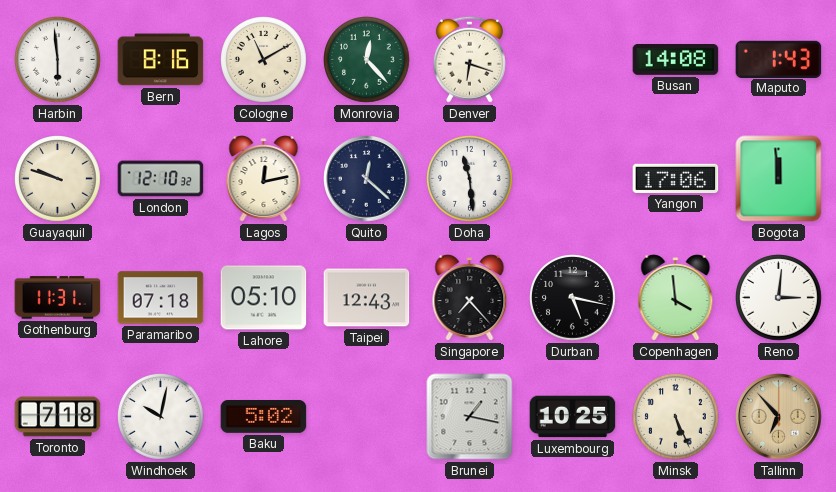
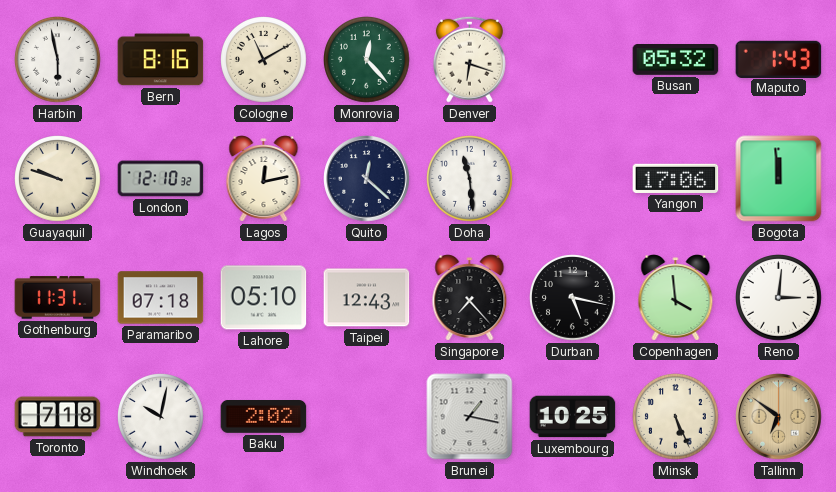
Harbin: 5:59 -> 5:58
Busan: 14:08 -> 05:32
Baku: 5:02 -> 2:02
Tallinn: 6:53 -> 6:51
